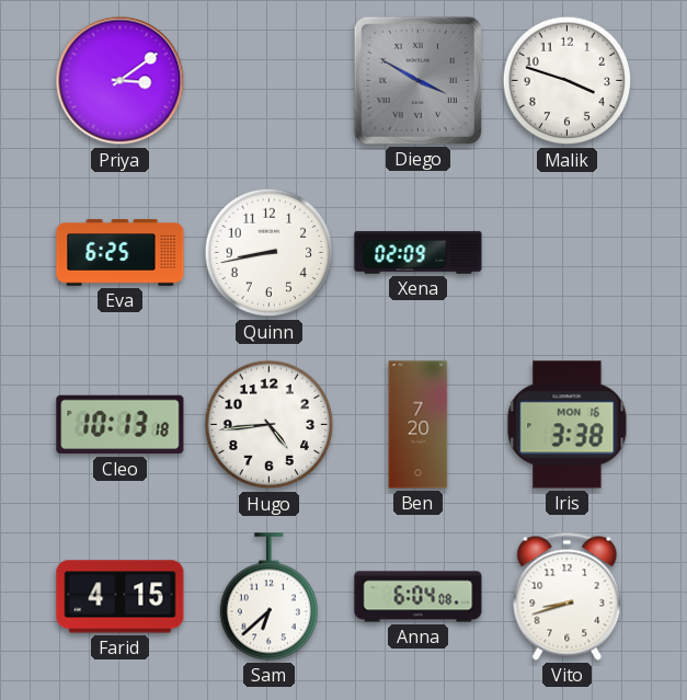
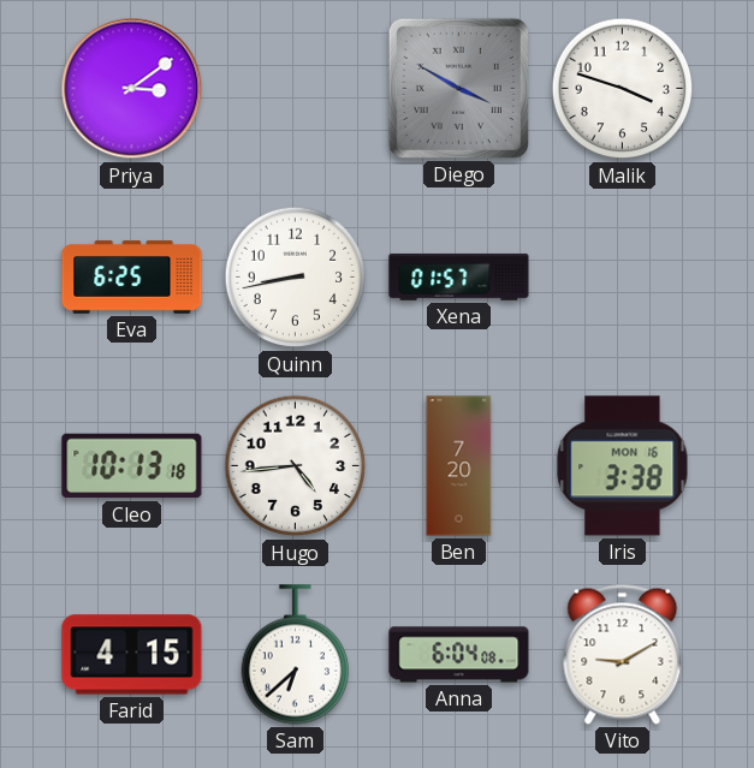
Xena: 02:09 -> 01:57
Vito: 8:42 -> 9:10
